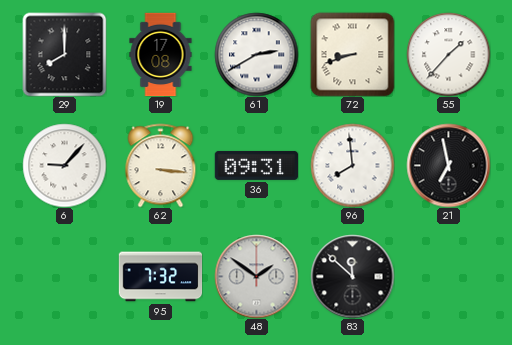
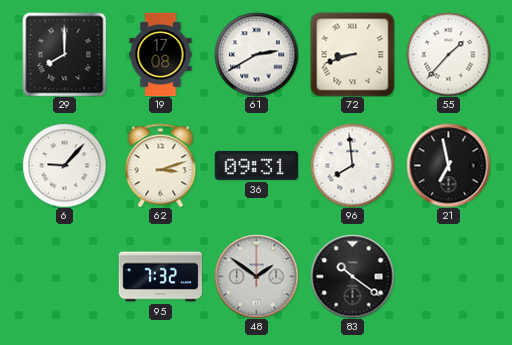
62: 3:16 -> 3:12
83: 11:52 -> 10:21
